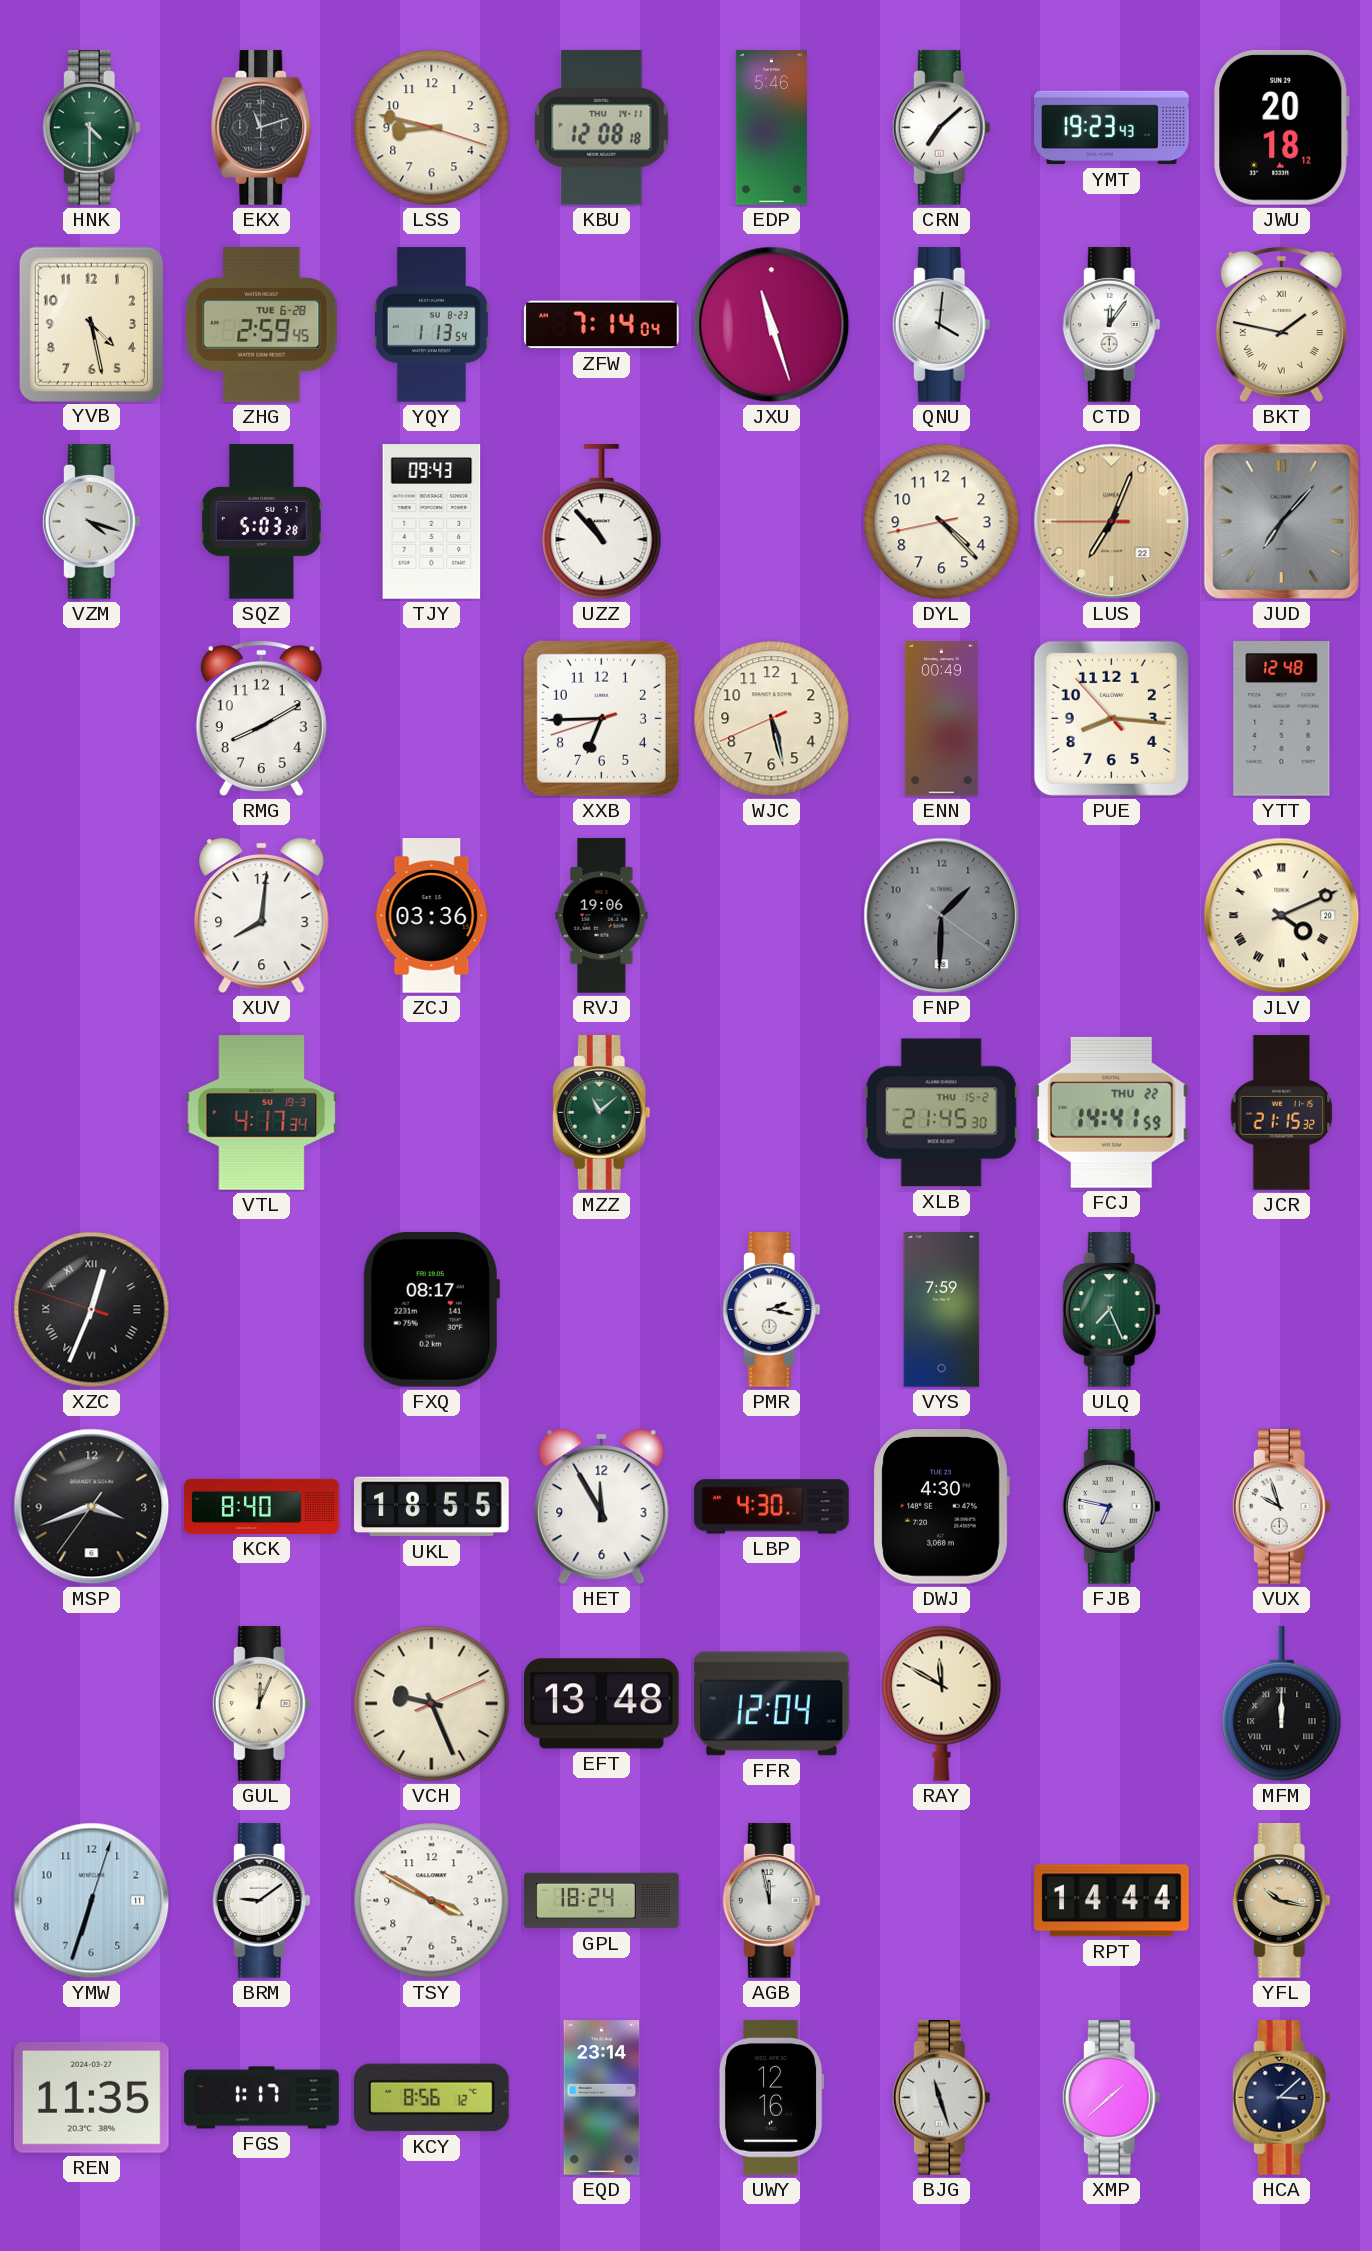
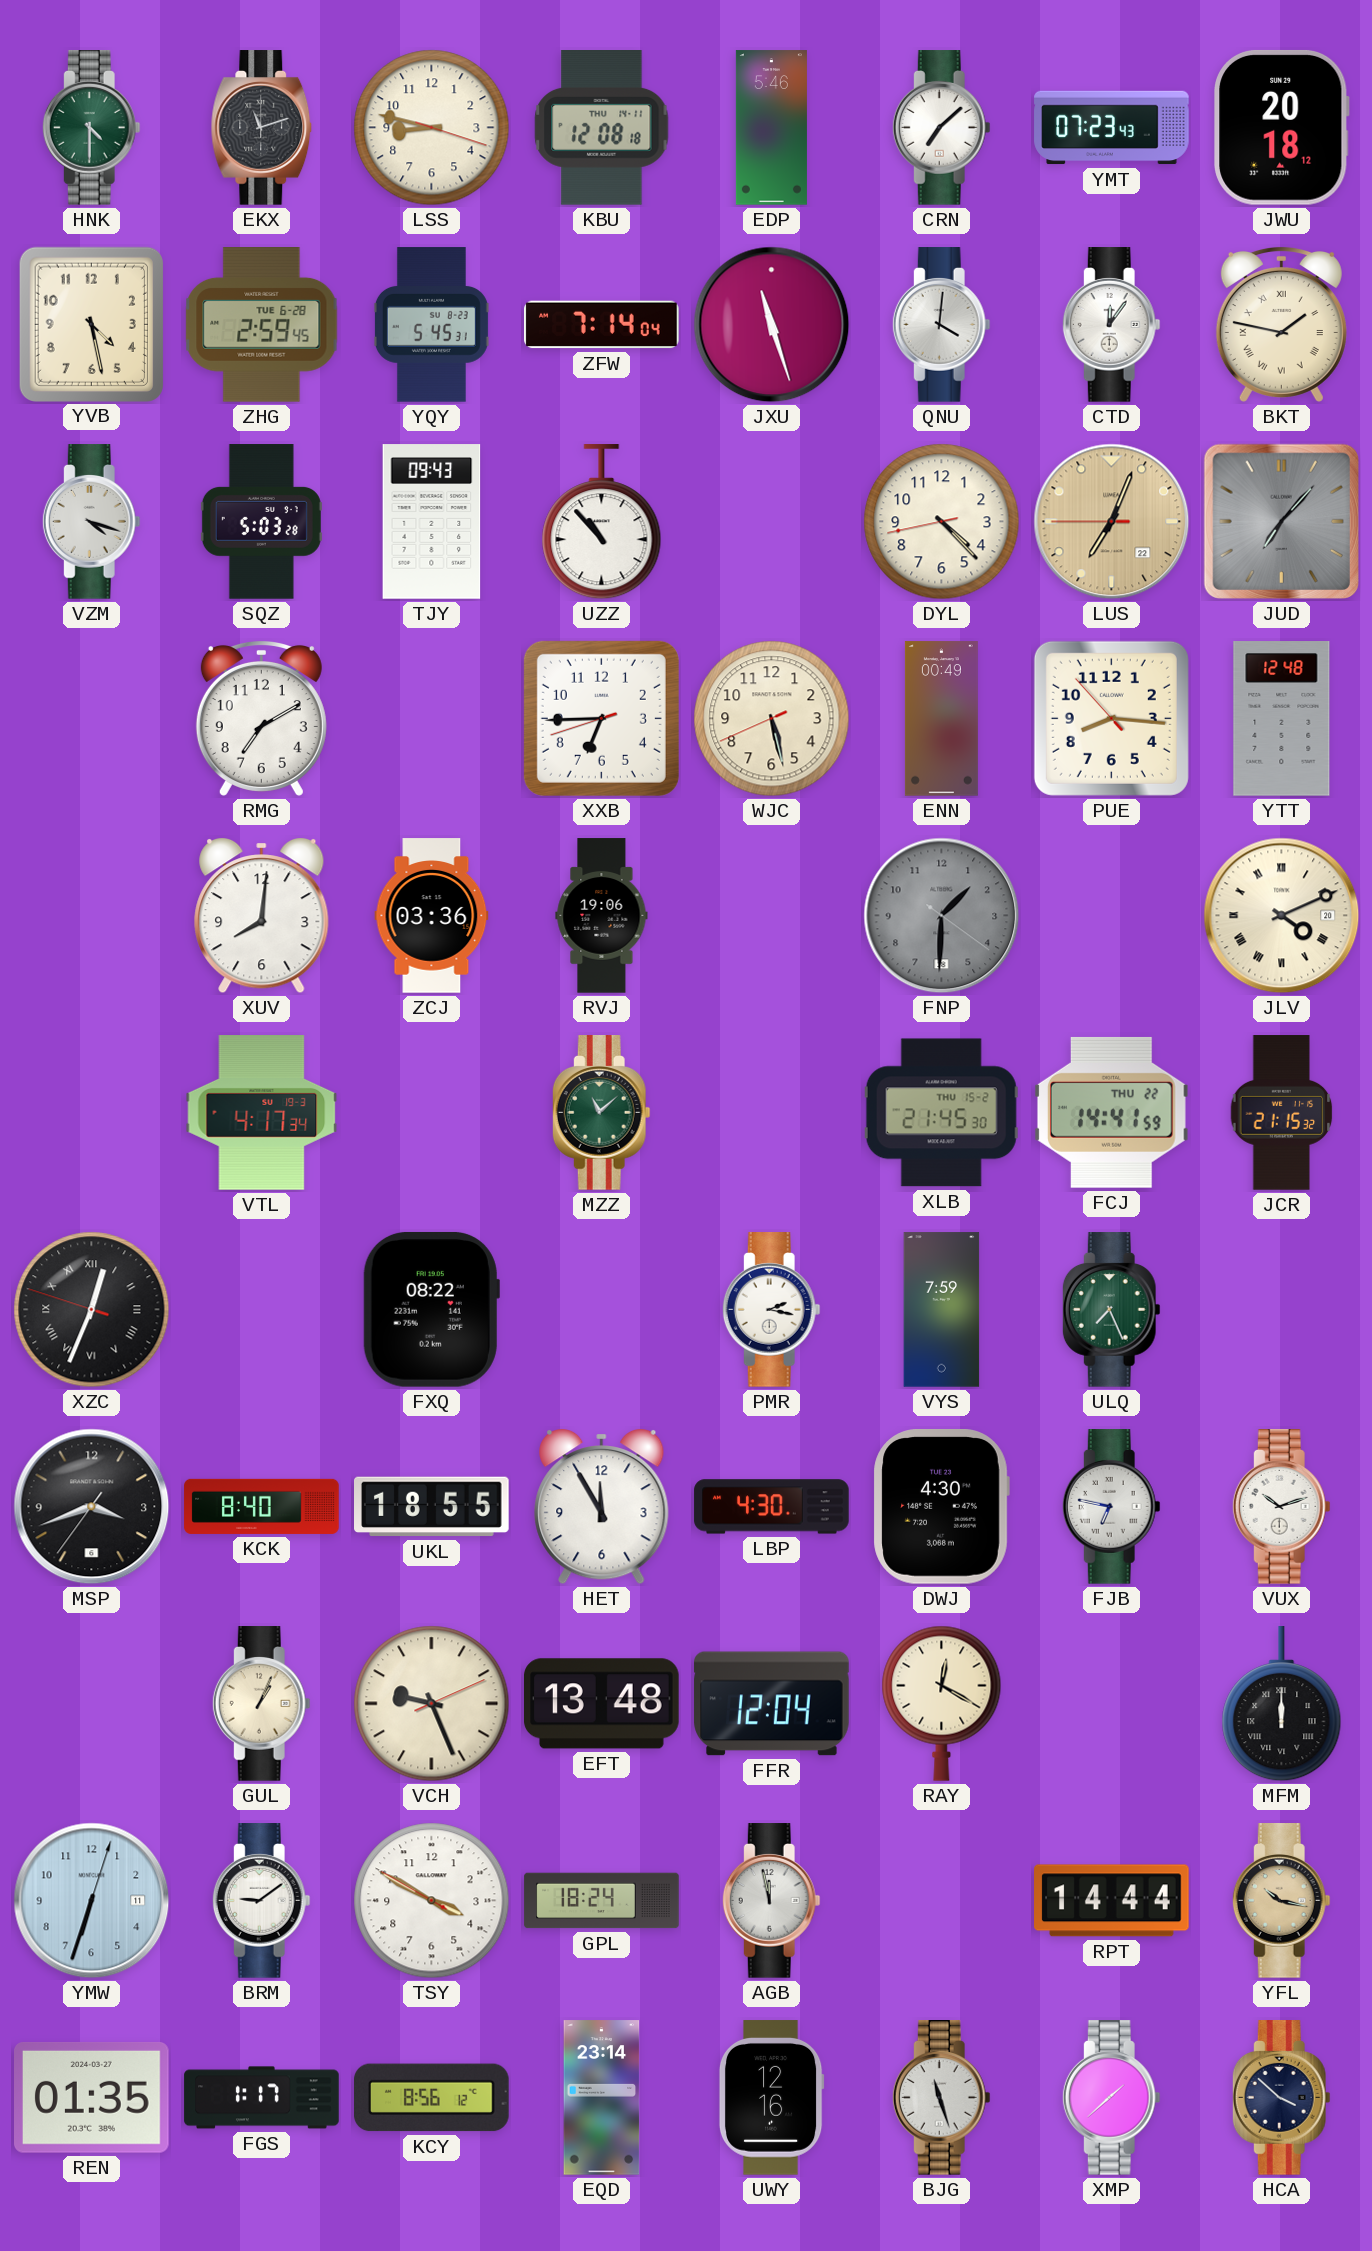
YMT: 19:23 -> 07:23
YQY: 1:13 -> 5:45
RMG: 8:10 -> 7:10
FXQ: 08:17 -> 08:22
VUX: 9:57 -> 10:12
GUL: 12:04 -> 1:04
RAY: 11:50 -> 12:20
REN: 11:35 -> 01:35
HCA: 3:08 -> 3:52
